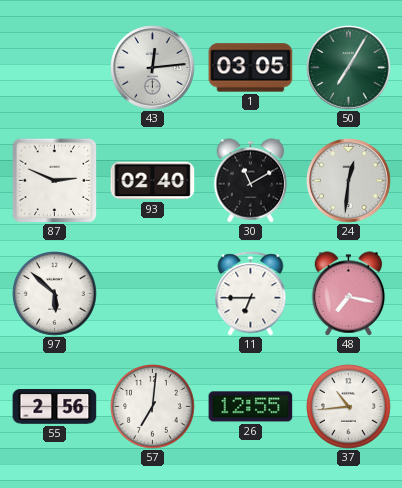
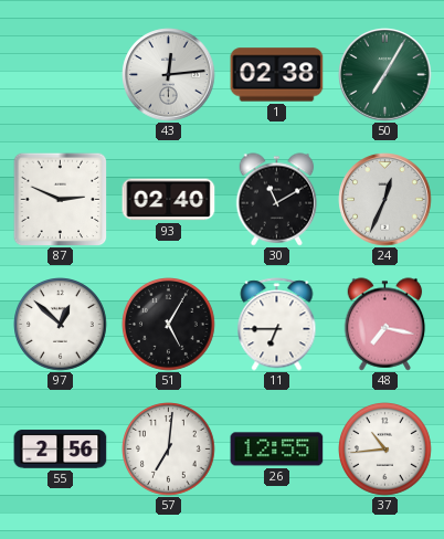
1: 03:05 -> 02:38
24: 12:31 -> 12:34
97: 5:52 -> 12:52
51: none -> 5:05
